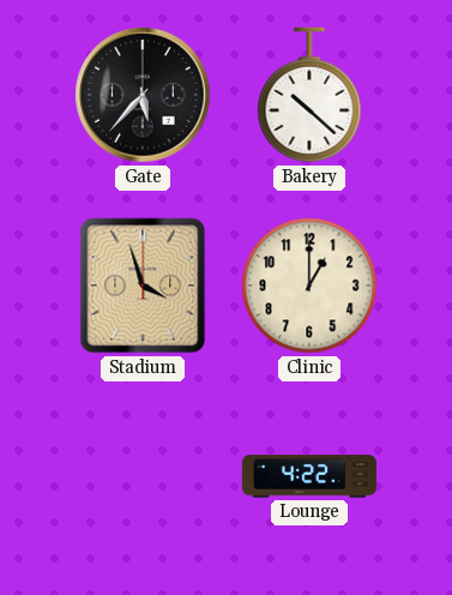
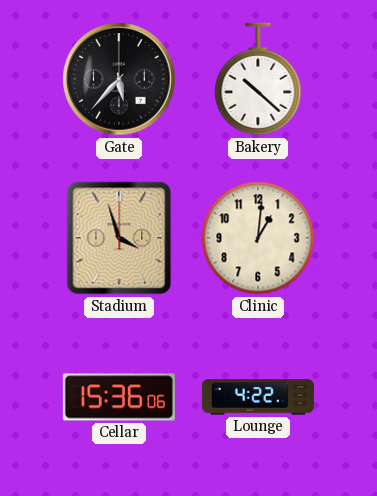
Clinic: 1:00 -> 1:01
Cellar: none -> 15:36
